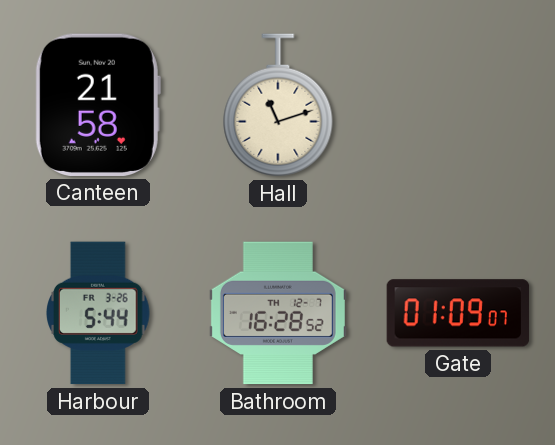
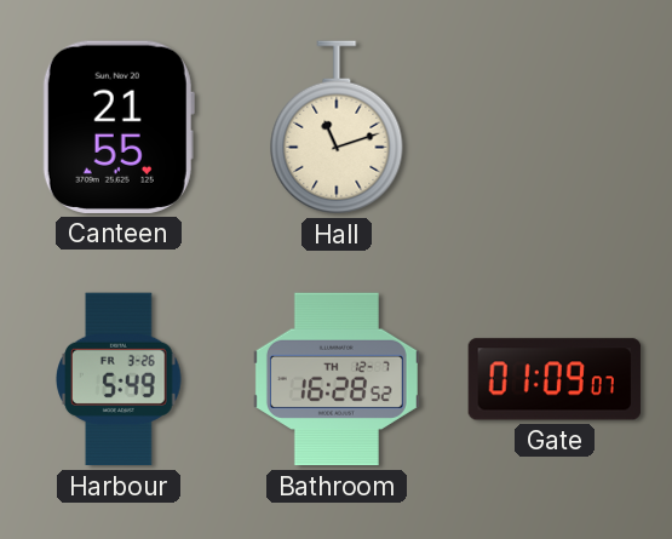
Canteen: 21:58 -> 21:55
Harbour: 5:44 -> 5:49
